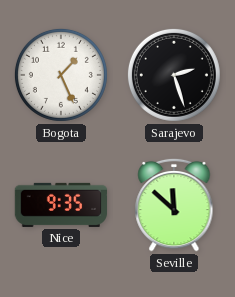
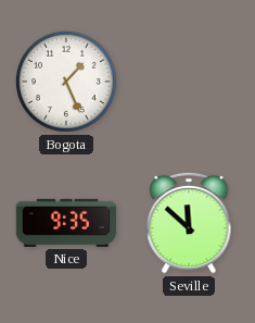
Sarajevo: 2:27 -> none
